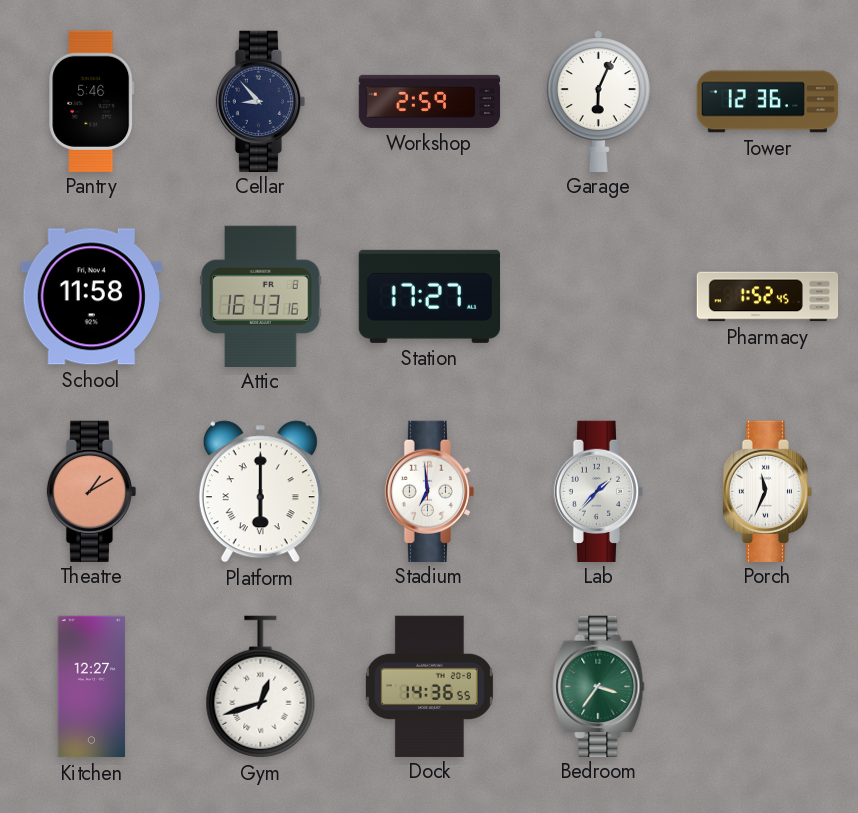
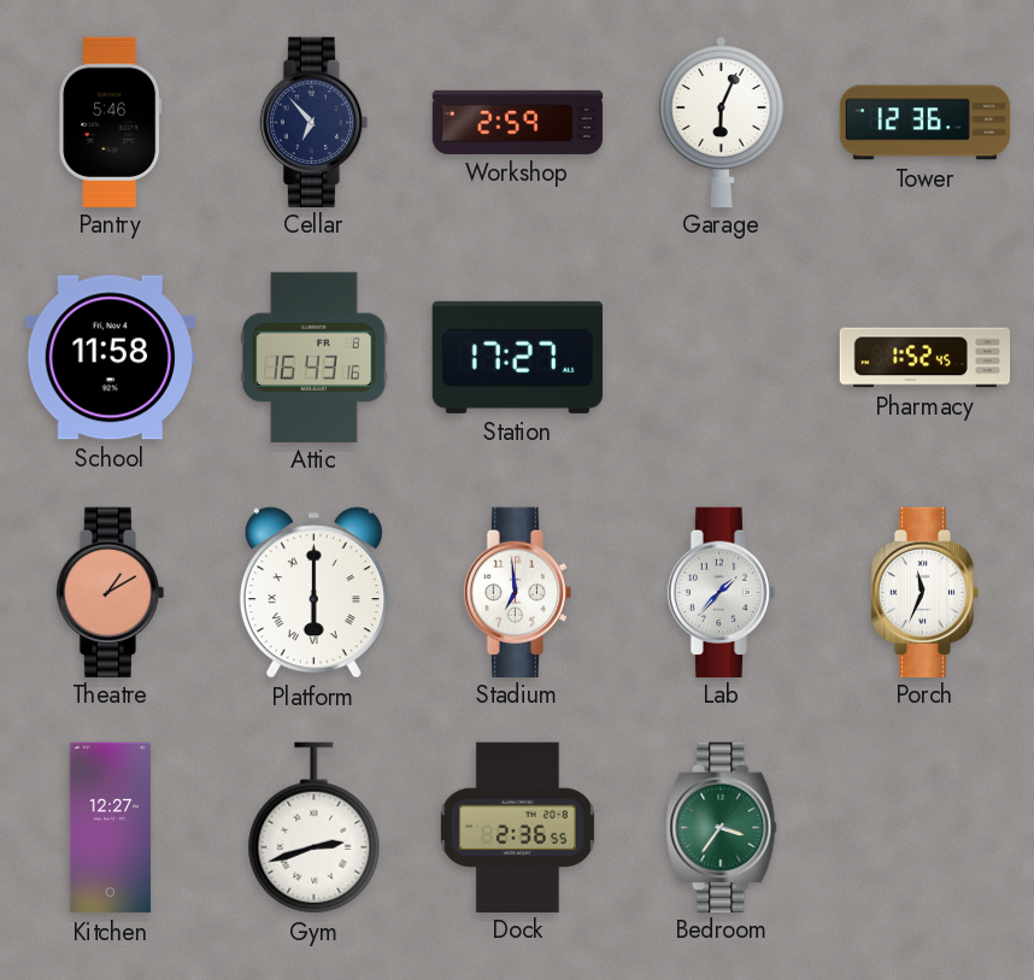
Cellar: 8:53 -> 6:53
Gym: 12:42 -> 2:42
Dock: 14:36 -> 2:36
